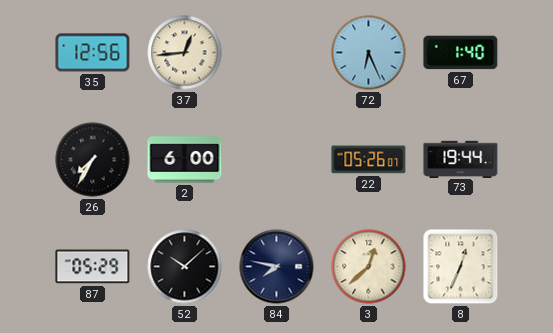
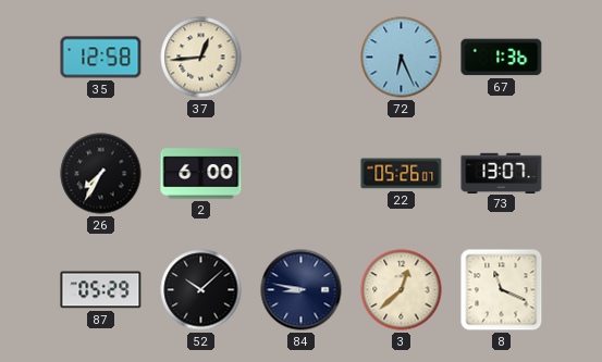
35: 12:56 -> 12:58
67: 1:40 -> 1:36
73: 19:44 -> 13:07
84: 7:47 -> 8:47
8: 12:34 -> 11:19
